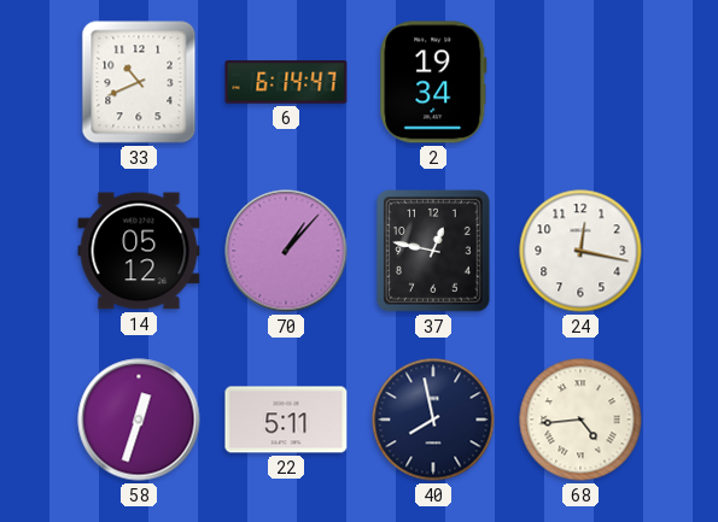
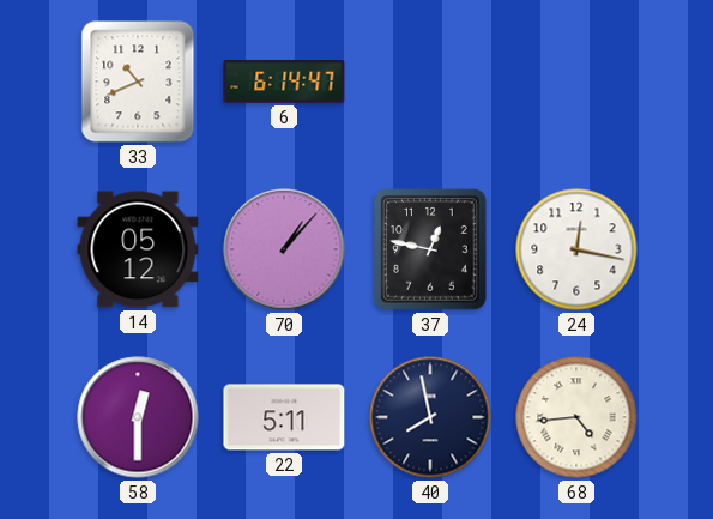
2: 19:34 -> none
58: 12:33 -> 12:30
